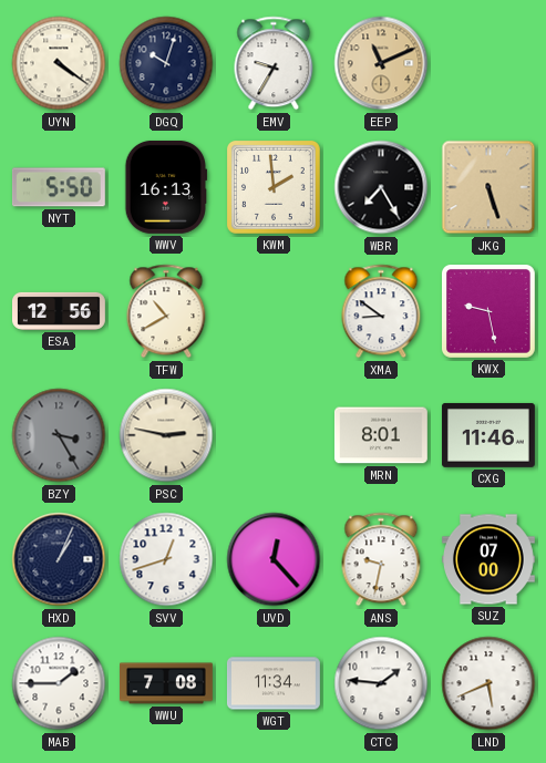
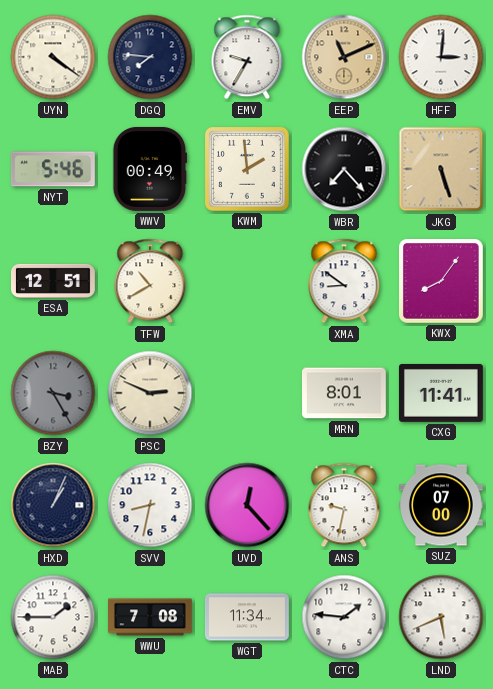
DGQ: 10:03 -> 7:46
HFF: none -> 3:01
NYT: 5:50 -> 5:46
WWV: 16:13 -> 00:49
WBR: 7:25 -> 7:23
ESA: 12:56 -> 12:51
KWX: 9:28 -> 8:06
PSC: 2:47 -> 2:49
CXG: 11:46 -> 11:41
SVV: 12:42 -> 8:32
